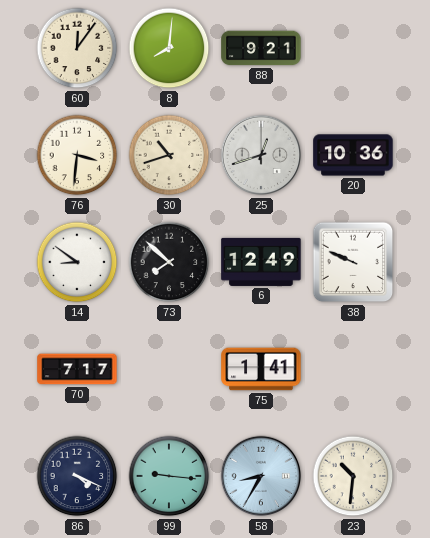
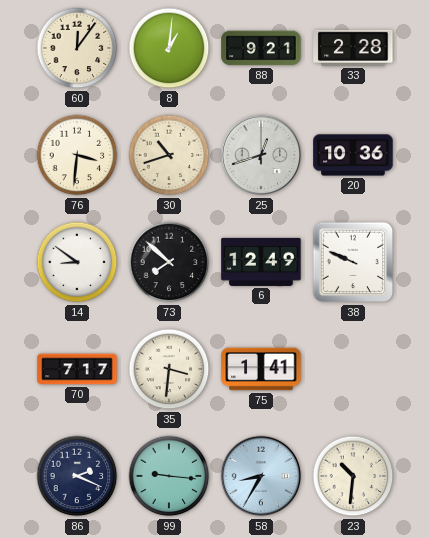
8: 8:01 -> 1:01
33: none -> 2:28
35: none -> 3:31
86: 4:19 -> 2:19
